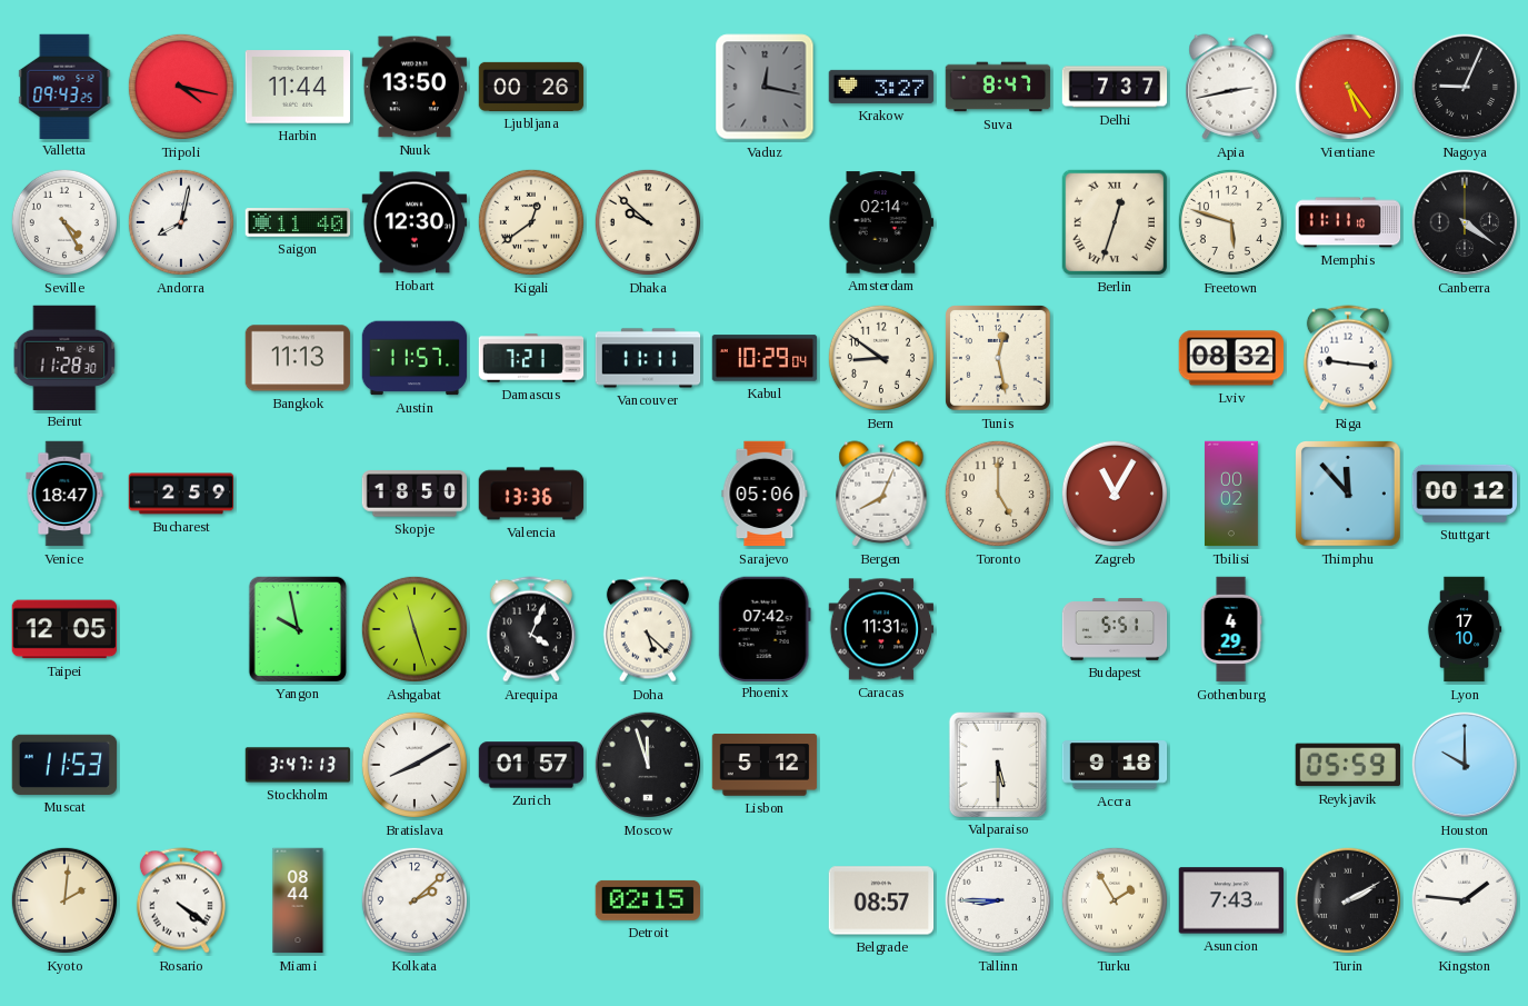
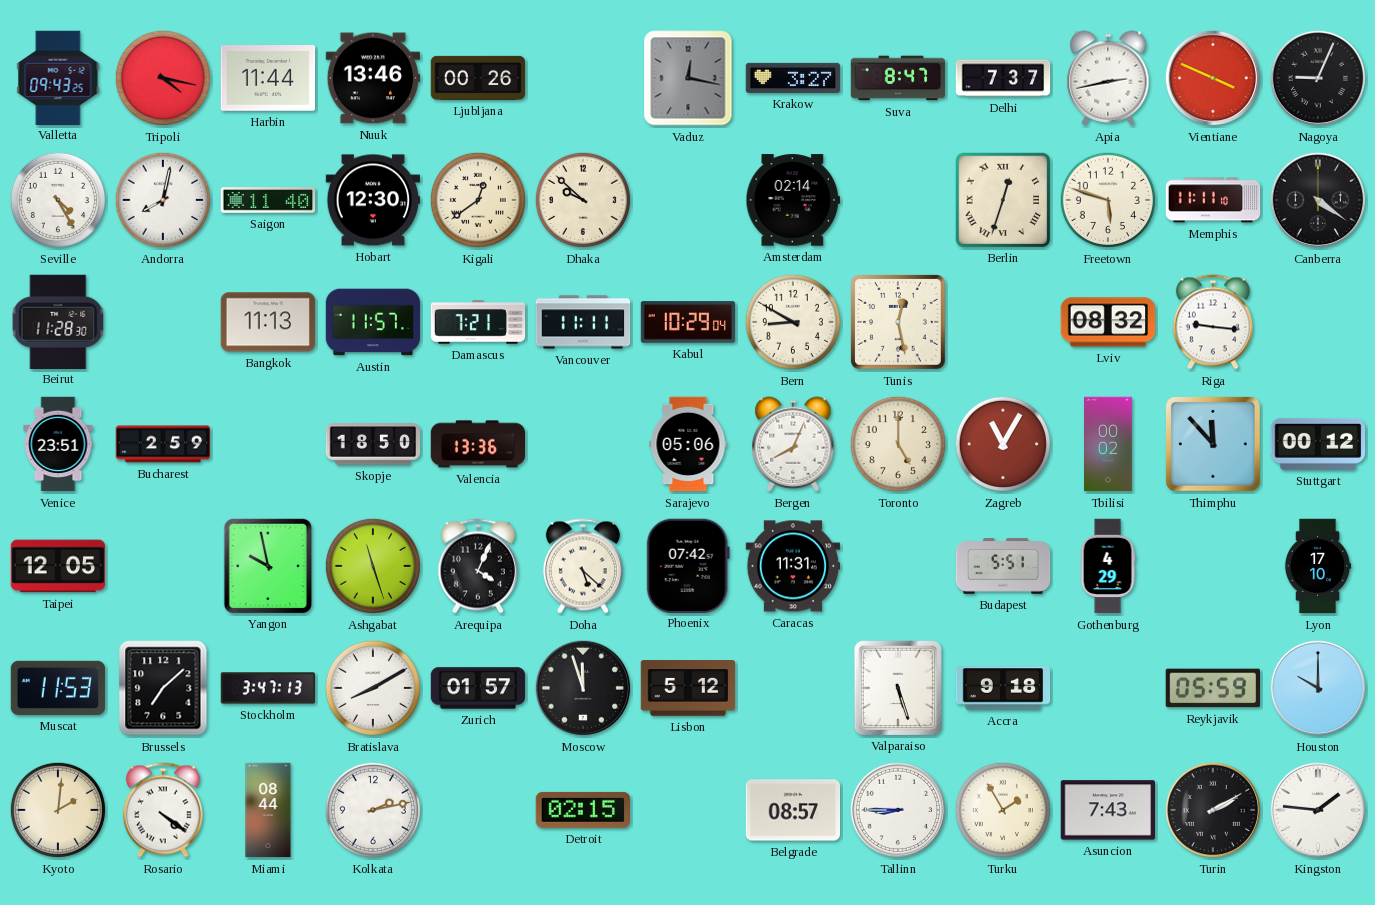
Nuuk: 13:50 -> 13:46
Vientiane: 5:24 -> 3:49
Bern: 8:51 -> 8:50
Venice: 18:47 -> 23:51
Brussels: none -> 7:08
Valparaiso: 5:30 -> 5:27
Kolkata: 2:08 -> 2:13
